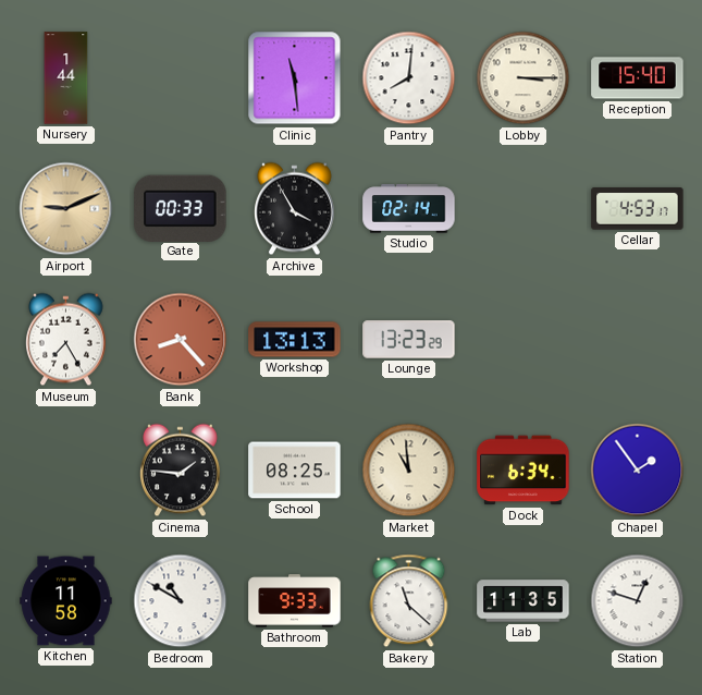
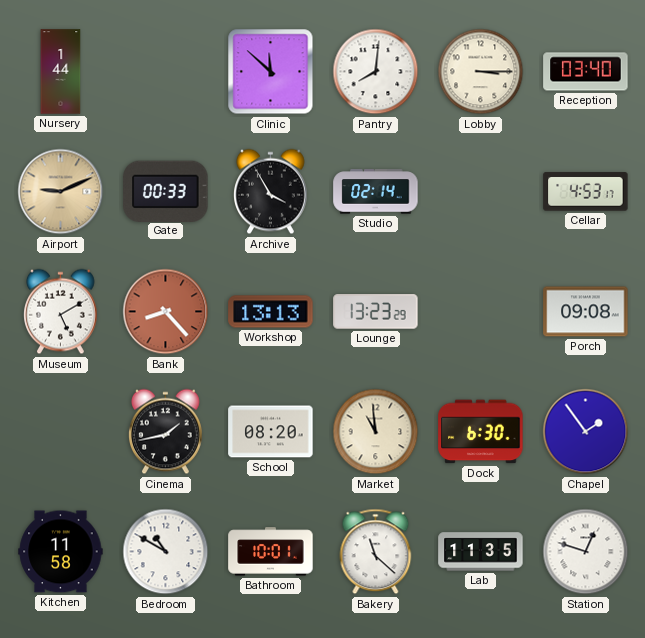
Clinic: 11:29 -> 11:52
Reception: 15:40 -> 03:40
Museum: 7:25 -> 5:10
Porch: none -> 09:08
Cinema: 1:46 -> 1:43
School: 08:25 -> 08:20
Dock: 6:34 -> 6:30
Bathroom: 9:33 -> 10:01
